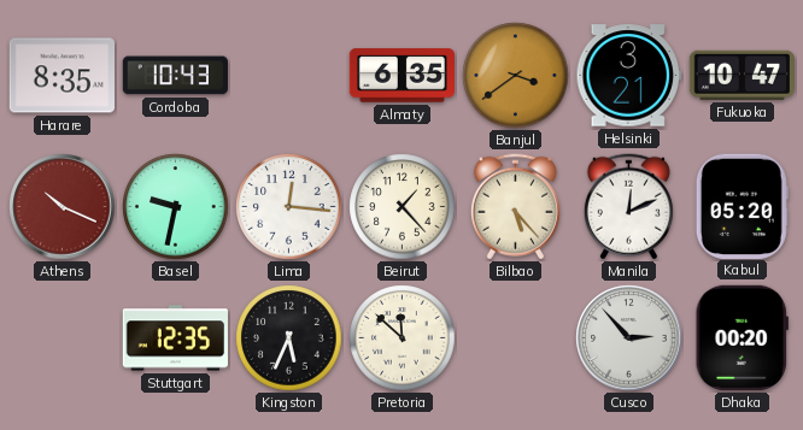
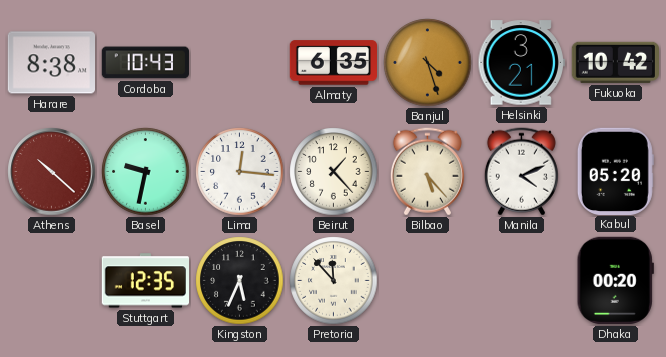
Harare: 8:35 -> 8:38
Banjul: 3:39 -> 4:27
Fukuoka: 10:47 -> 10:42
Athens: 10:19 -> 10:22
Manila: 12:11 -> 4:11
Pretoria: 11:52 -> 11:53
Cusco: 2:53 -> none
